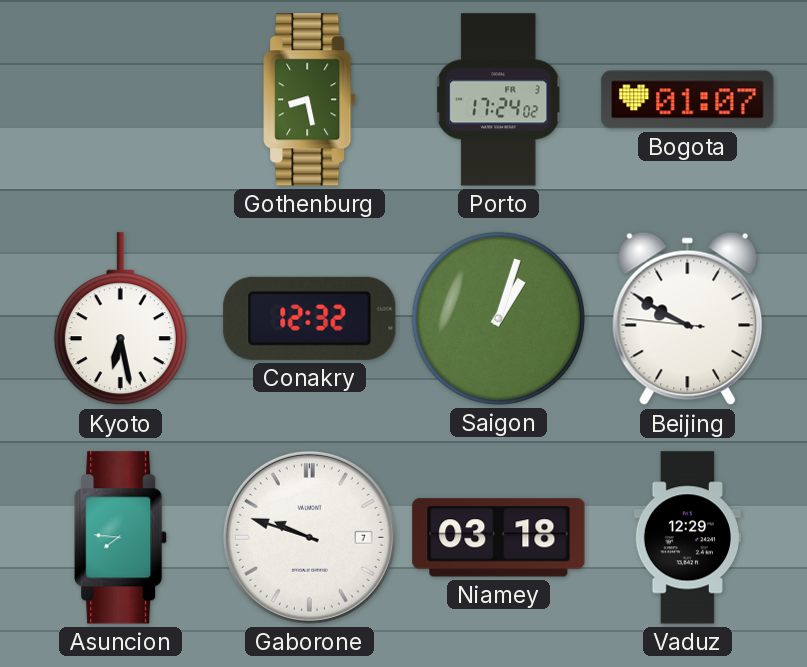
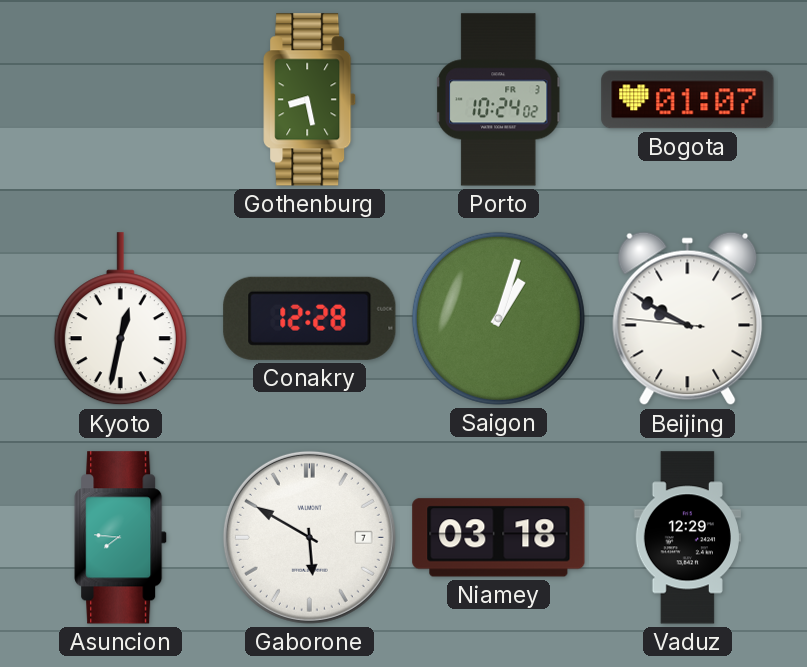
Porto: 17:24 -> 10:24
Kyoto: 6:28 -> 12:32
Conakry: 12:32 -> 12:28
Gaborone: 9:48 -> 5:50
